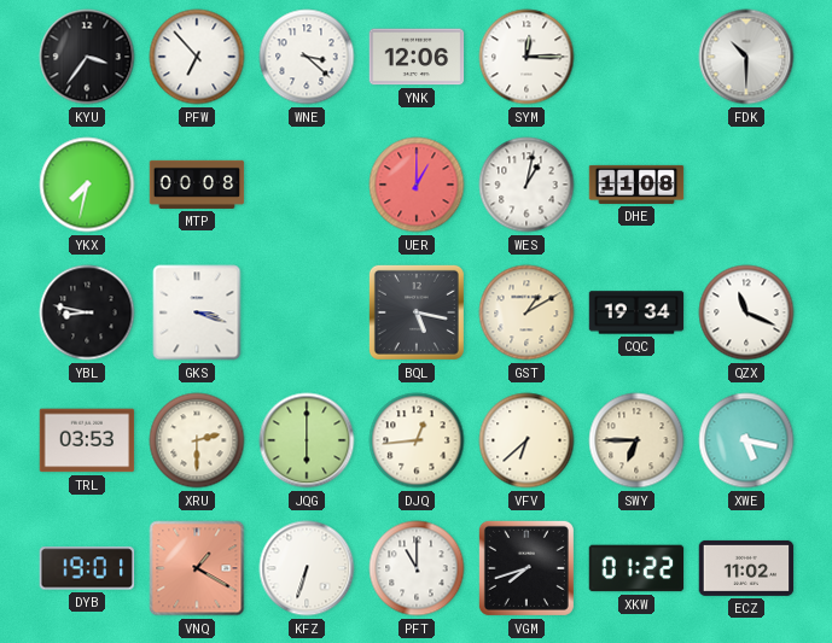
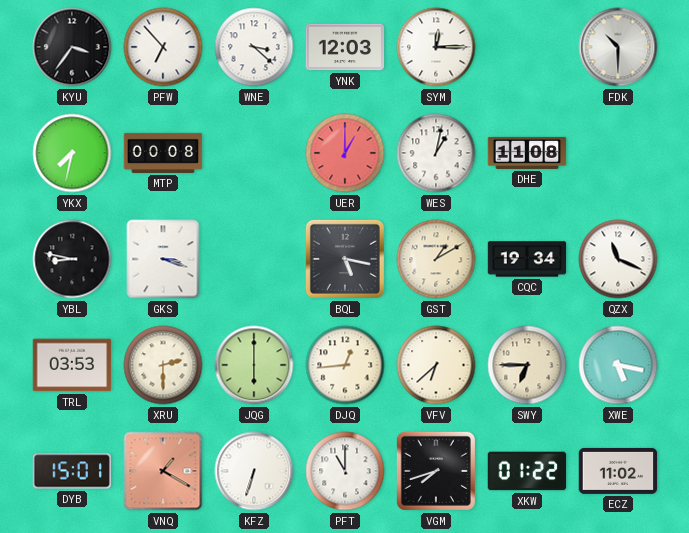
YNK: 12:06 -> 12:03
DYB: 19:01 -> 15:01
